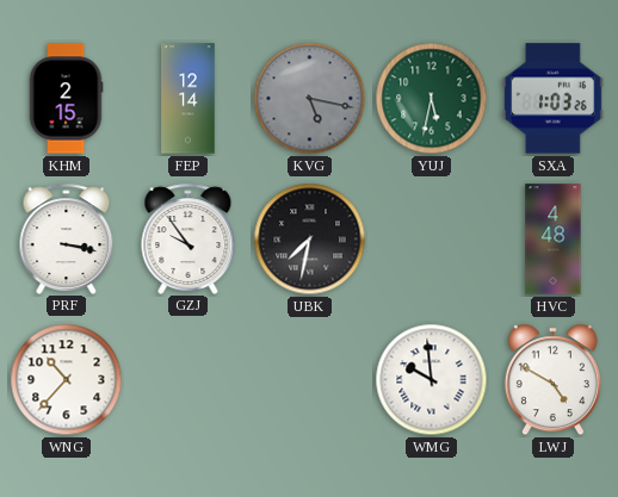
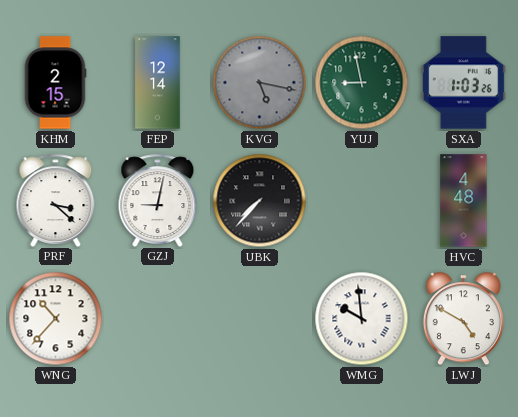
YUJ: 5:32 -> 8:58
PRF: 3:17 -> 3:22
GZJ: 9:54 -> 9:02
UBK: 7:32 -> 7:37
